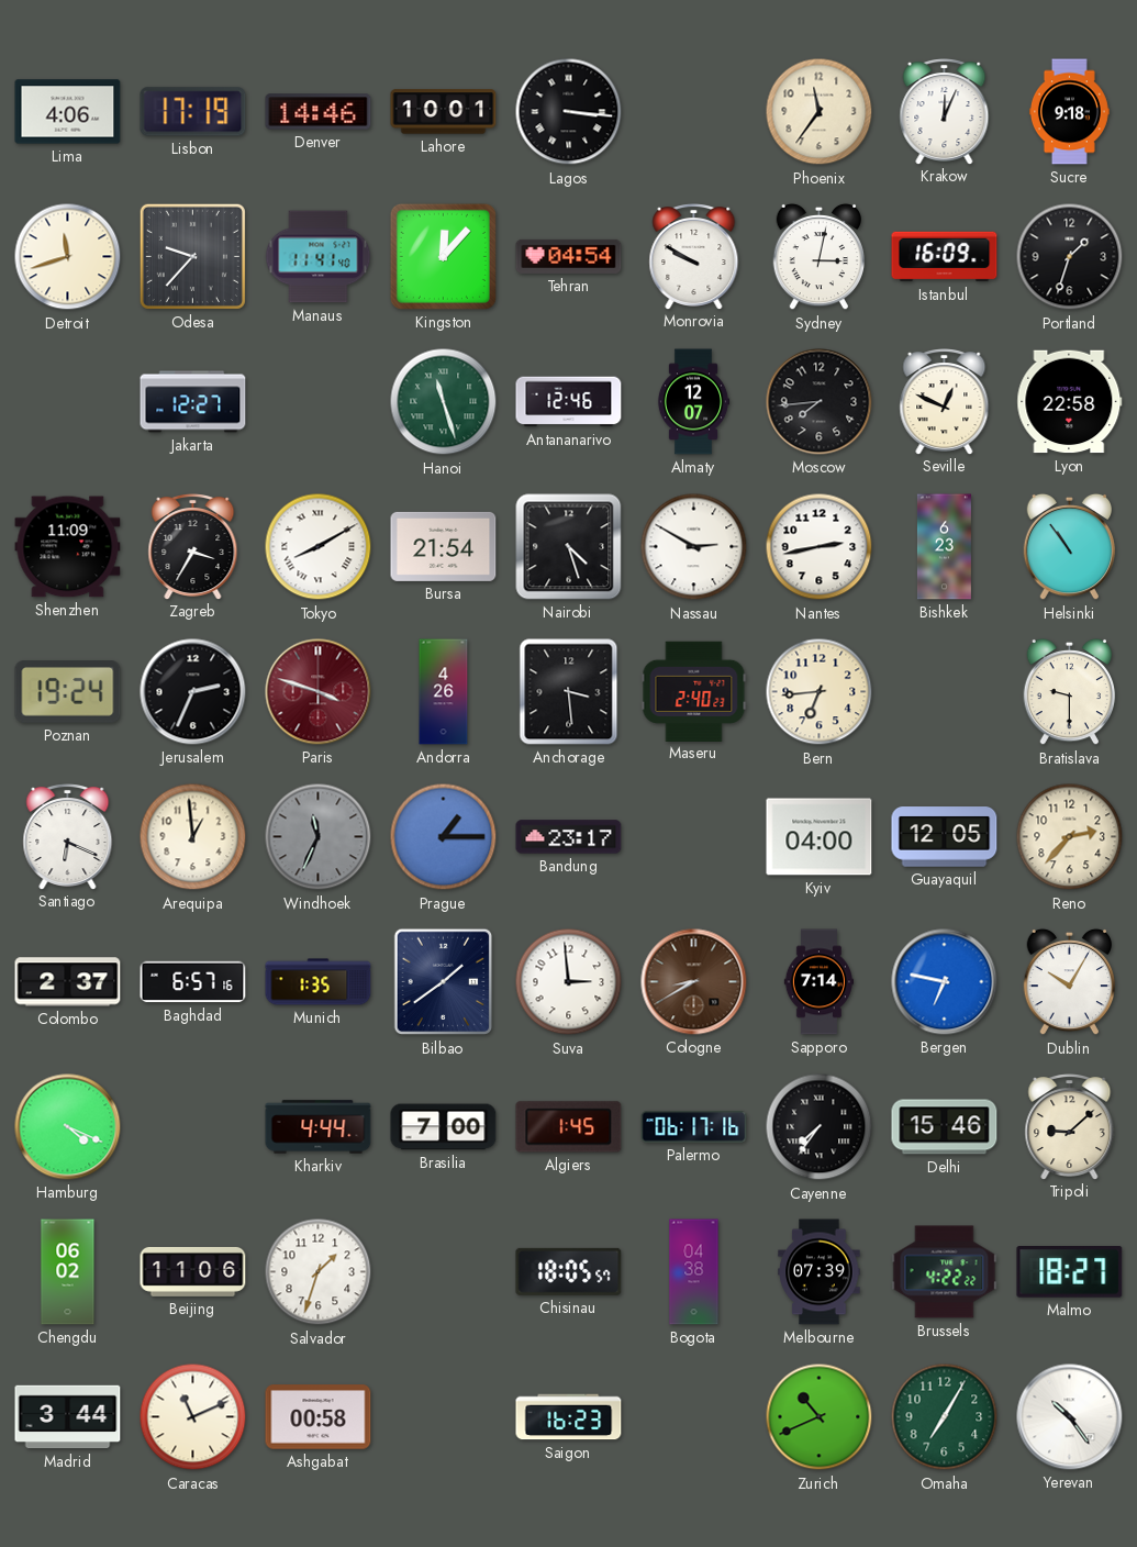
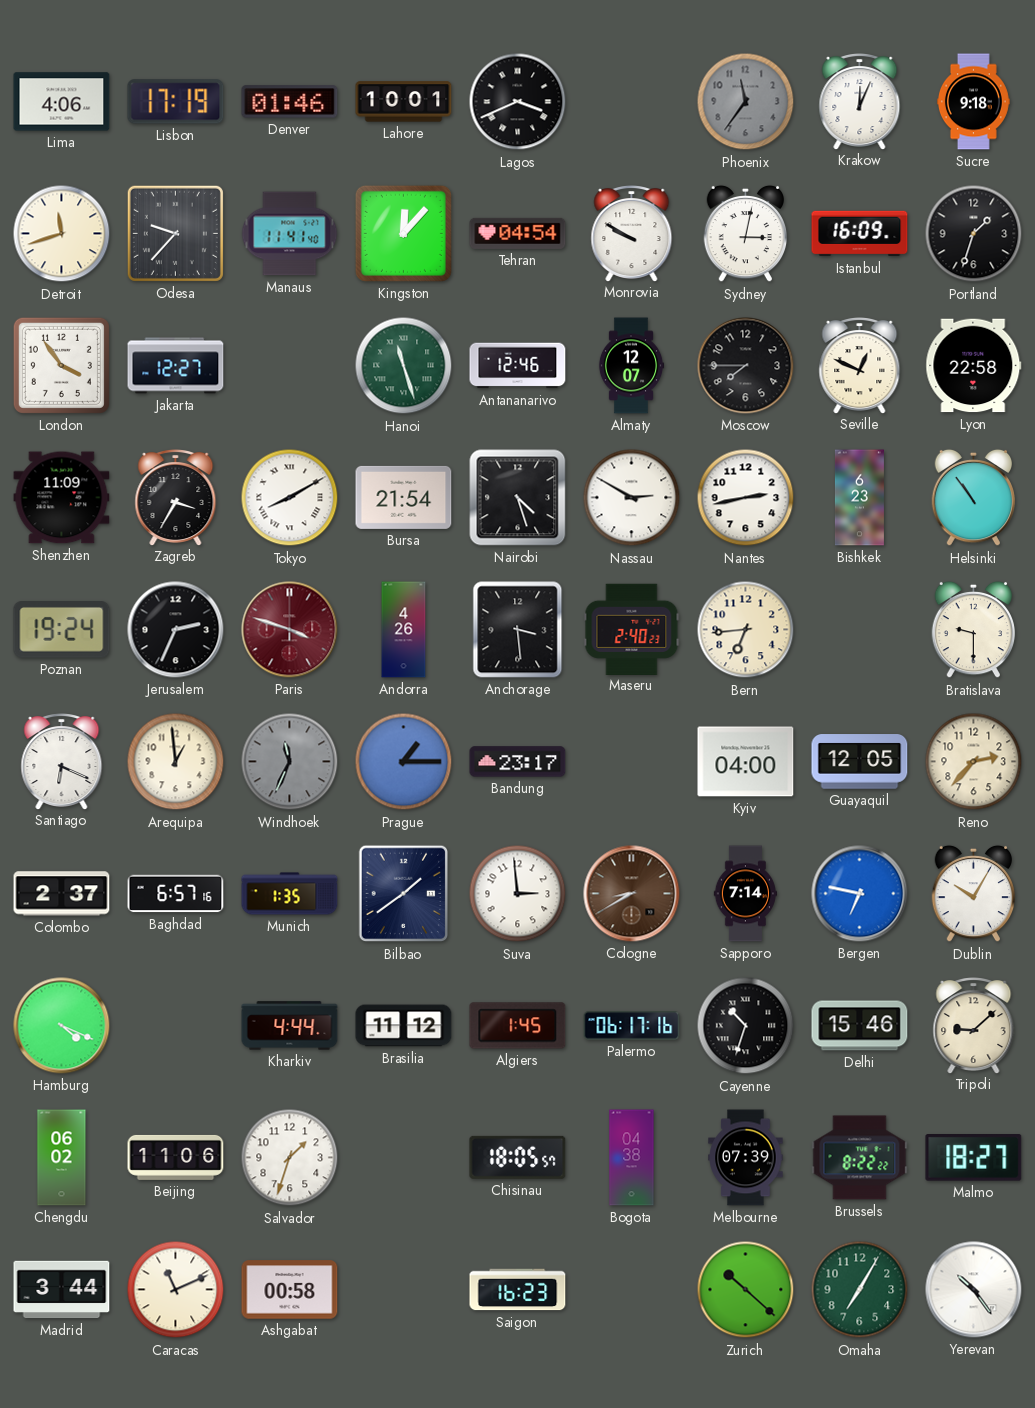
Denver: 14:46 -> 01:46
Lagos: 3:16 -> 3:41
Phoenix dial: cream -> grey
London: none -> 3:54
Moscow: 7:44 -> 7:45
Brasilia: 7:00 -> 11:12
Cayenne: 7:36 -> 10:33
Brussels: 4:22 -> 8:22
Zurich: 10:41 -> 10:22
